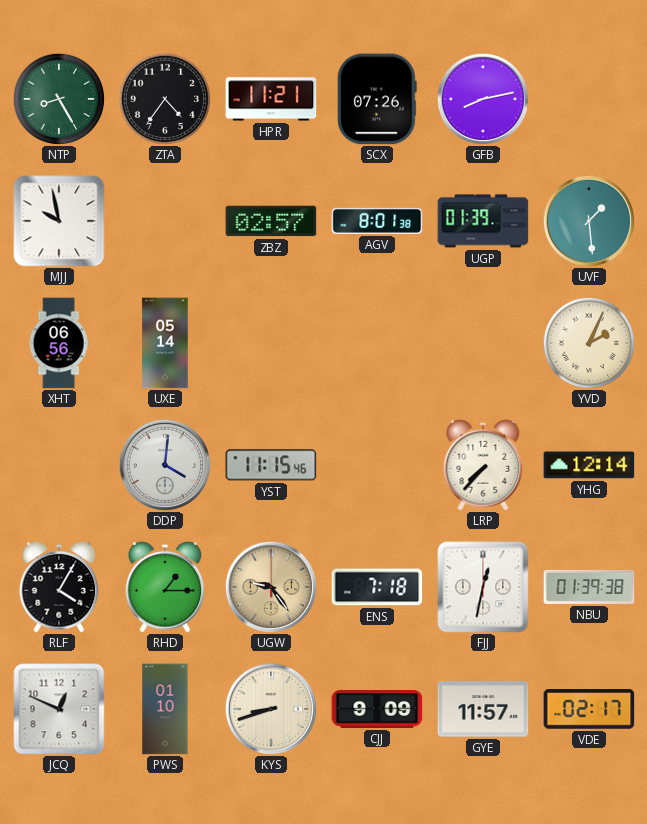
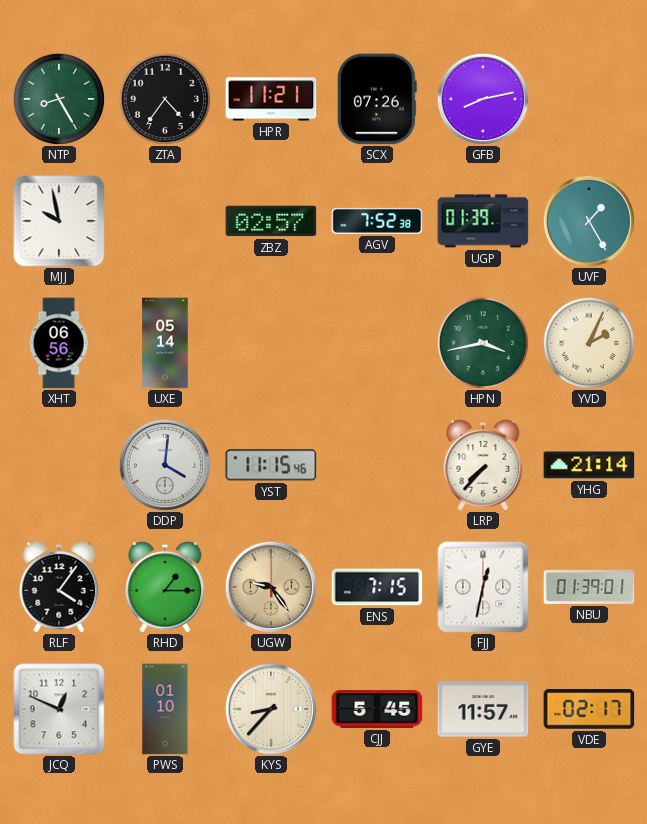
AGV: 8:01 -> 7:52
UVF: 1:29 -> 1:25
HPN: none -> 3:43
YHG: 12:14 -> 21:14
RLF: 4:05 -> 4:06
ENS: 7:18 -> 7:15
NBU: 01:39:38 -> 01:39:01
KYS: 8:42 -> 8:37
CJJ: 9:09 -> 5:45
